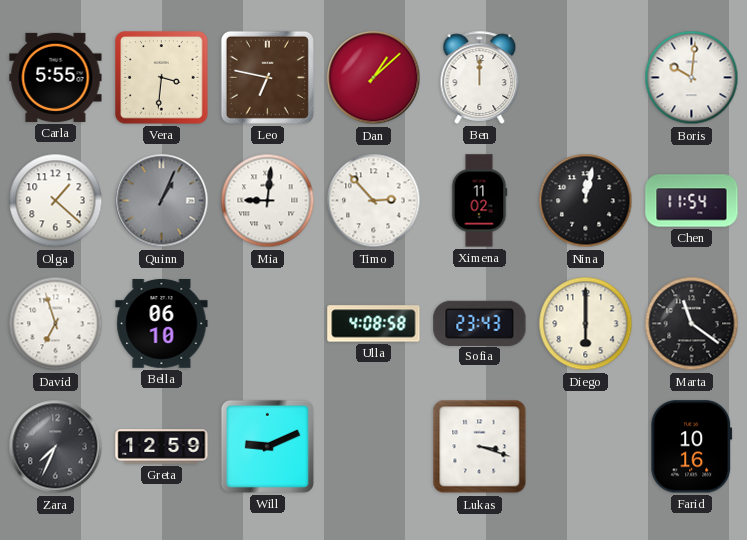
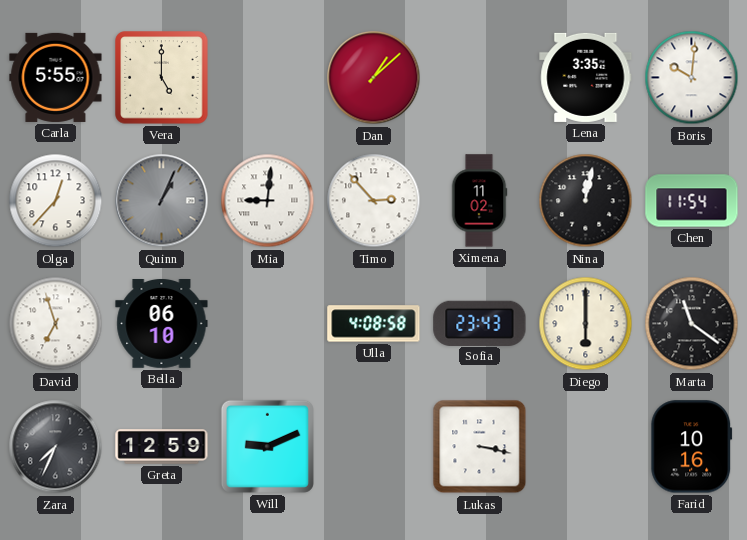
Vera: 3:31 -> 5:00
Leo: 6:47 -> none
Ben: 12:00 -> none
Lena: none -> 3:35
Olga: 1:22 -> 12:37
Lukas: 3:18 -> 3:17
